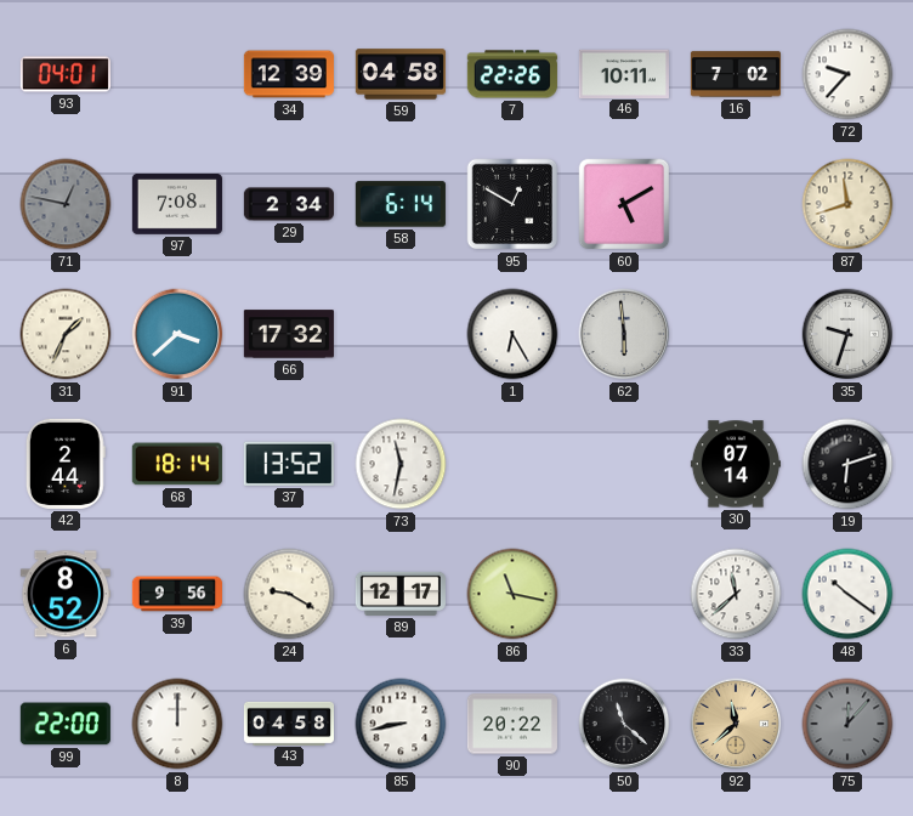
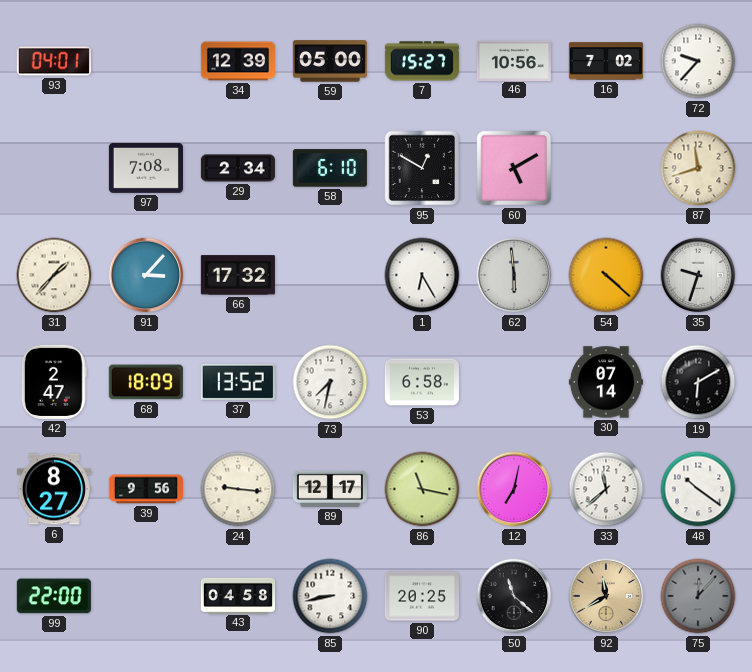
59: 04:58 -> 05:00
7: 22:26 -> 15:27
46: 10:11 -> 10:56
71: 12:47 -> none
58: 6:14 -> 6:10
31: 1:34 -> 1:37
91: 3:38 -> 3:07
54: none -> 4:22
42: 2:44 -> 2:47
68: 18:14 -> 18:09
73: 11:32 -> 7:32
53: none -> 6:58
19: 6:12 -> 6:10
6: 8:52 -> 8:27
24: 9:20 -> 9:16
12: none -> 7:02
8: 12:00 -> none
90: 20:22 -> 20:25
92: 11:38 -> 11:40
